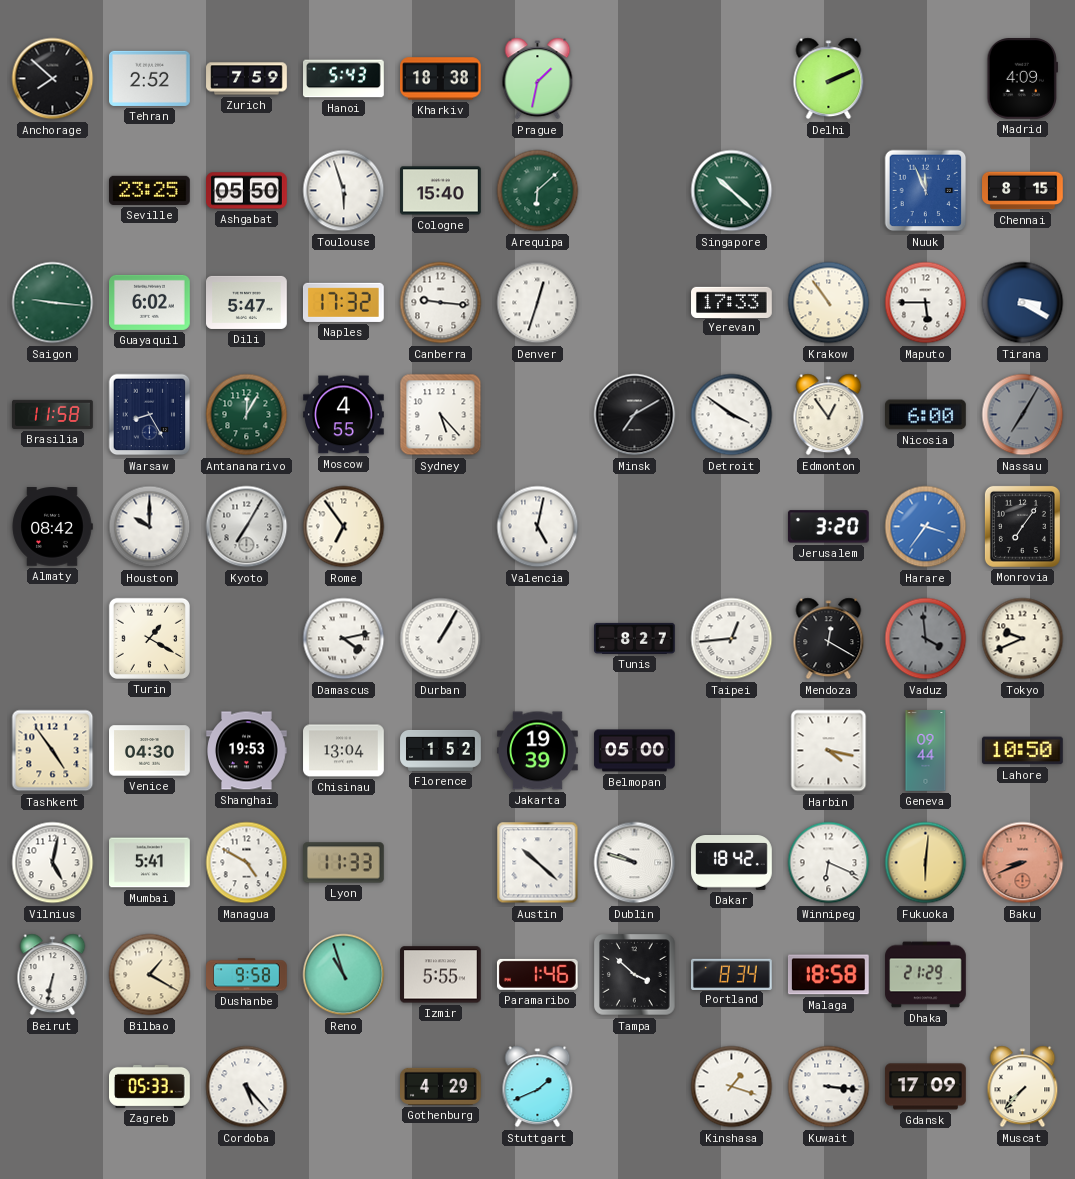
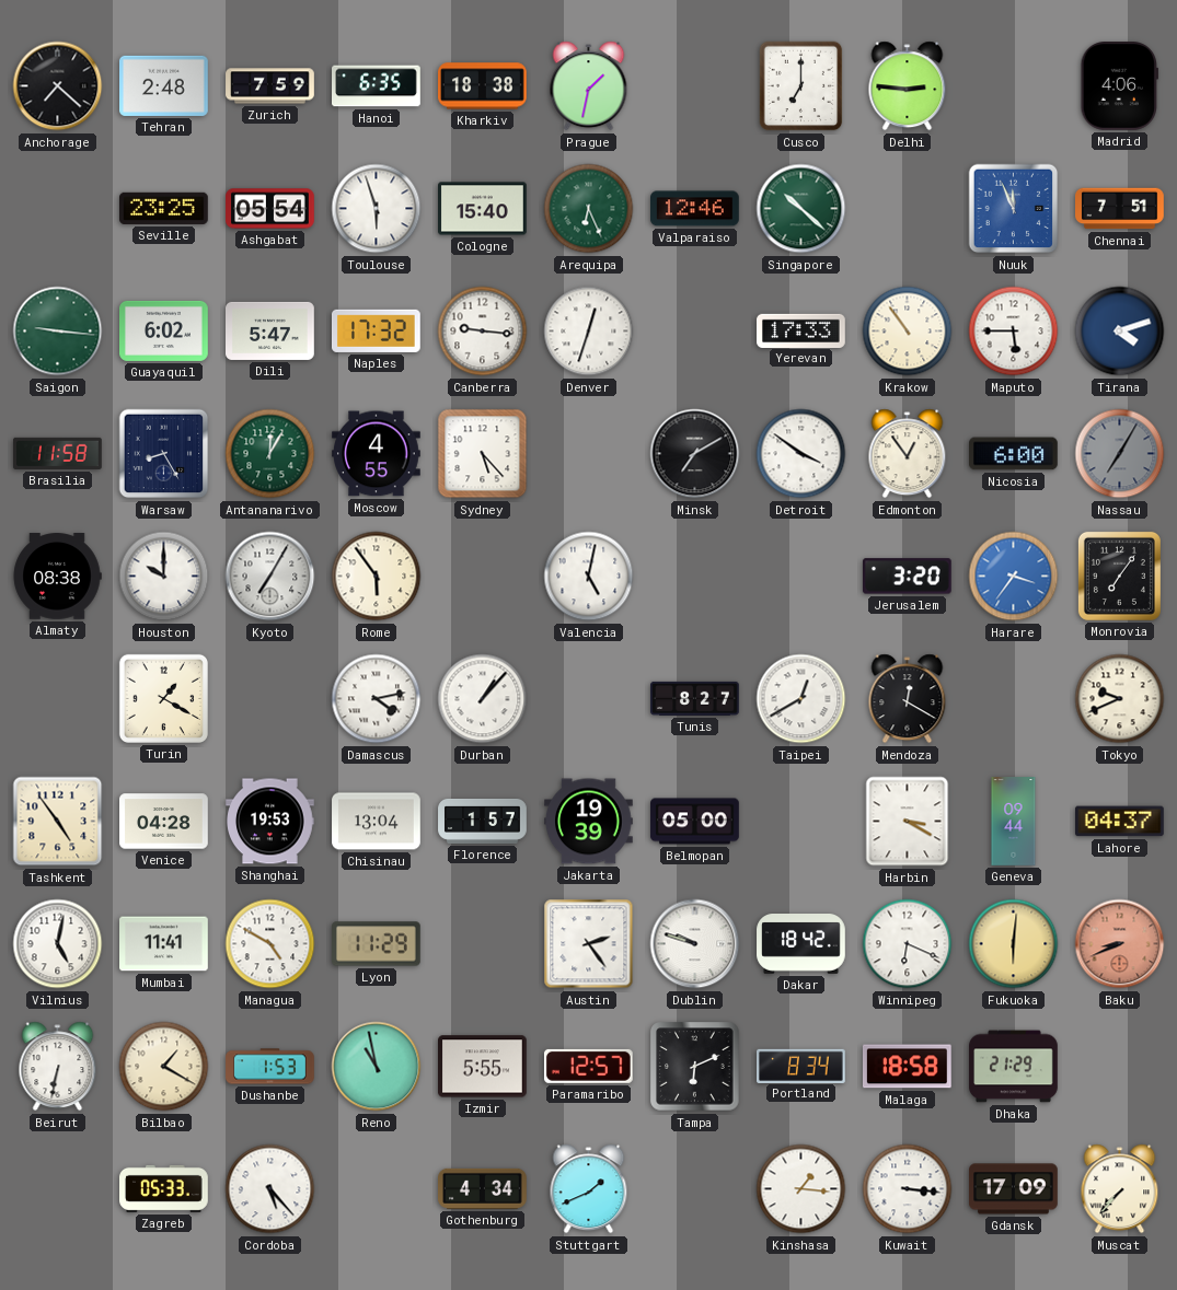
Anchorage: 7:52 -> 7:22
Tehran: 2:52 -> 2:48
Hanoi: 5:43 -> 6:35
Cusco: none -> 7:00
Delhi: 2:11 -> 2:46
Madrid: 4:09 -> 4:06
Ashgabat: 05:50 -> 05:54
Arequipa: 6:08 -> 6:26
Valparaiso: none -> 12:46
Chennai: 8:15 -> 7:51
Tirana: 3:20 -> 4:12
Almaty: 08:42 -> 08:38
Rome: 6:54 -> 5:54
Durban: 1:05 -> 1:07
Taipei: 12:44 -> 12:40
Vaduz: 3:59 -> none
Venice: 04:30 -> 04:28
Florence: 1:52 -> 1:57
Harbin: 4:17 -> 3:20
Lahore: 10:50 -> 04:37
Mumbai: 5:41 -> 11:41
Lyon: 11:33 -> 11:29
Austin: 10:22 -> 2:24
Dushanbe: 9:58 -> 1:53
Reno: 10:57 -> 10:58
Paramaribo: 1:46 -> 12:57
Tampa: 3:52 -> 6:11
Gothenburg: 4:29 -> 4:34
Kinshasa: 1:18 -> 1:16
